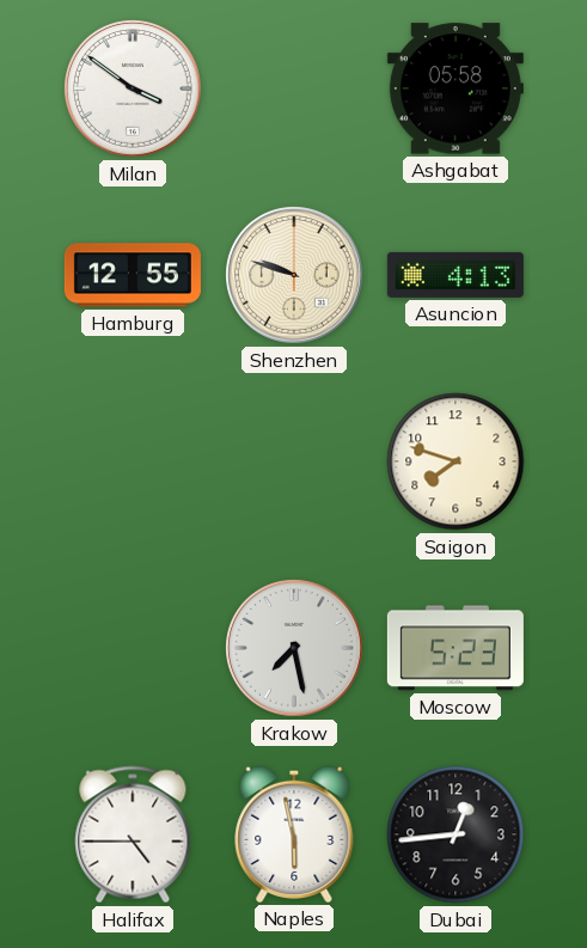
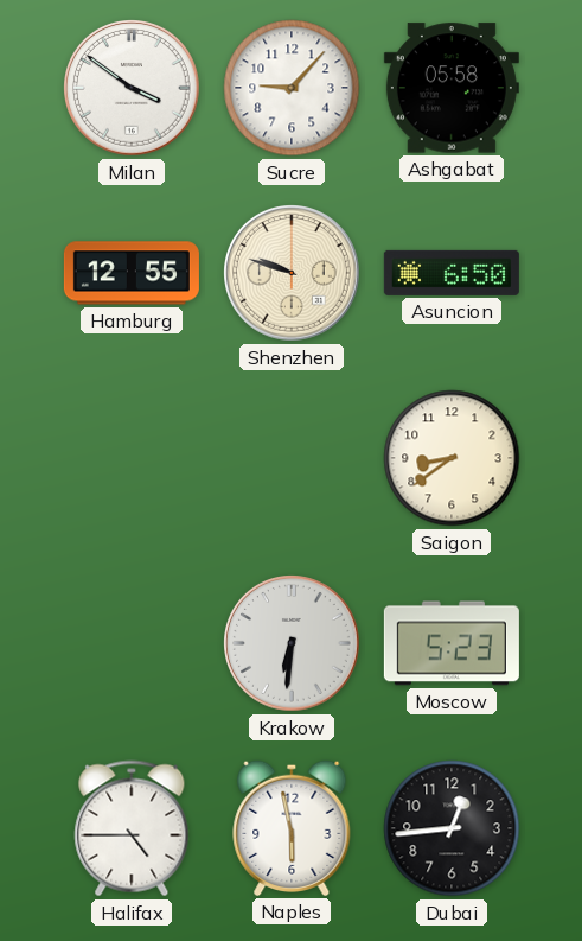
Sucre: none -> 9:07
Asuncion: 4:13 -> 6:50
Saigon: 7:48 -> 8:39
Krakow: 7:28 -> 6:31
